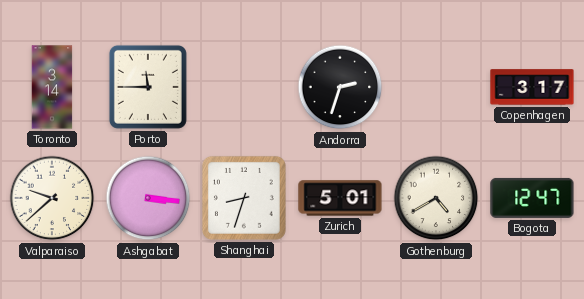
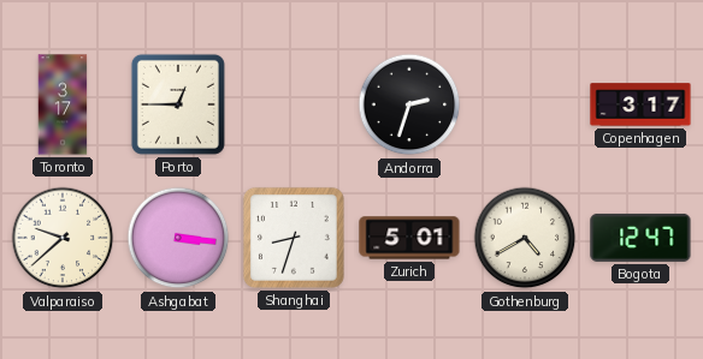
Toronto: 3:14 -> 3:17
Porto: 11:45 -> 12:45
